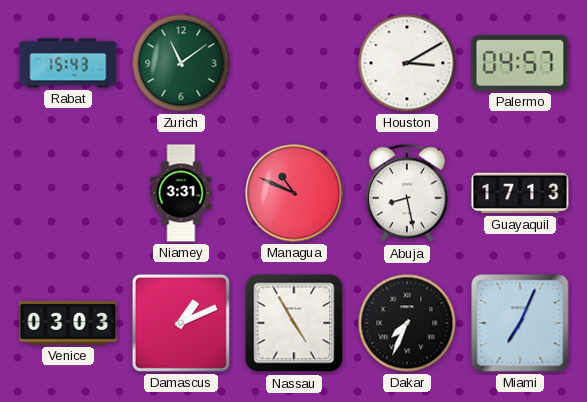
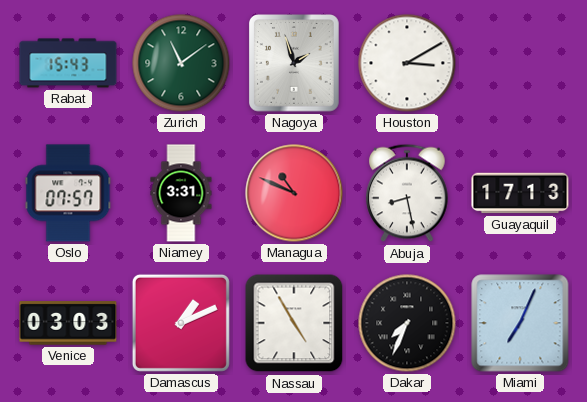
Nagoya: none -> 1:57
Palermo: 04:57 -> none
Oslo: none -> 07:57
